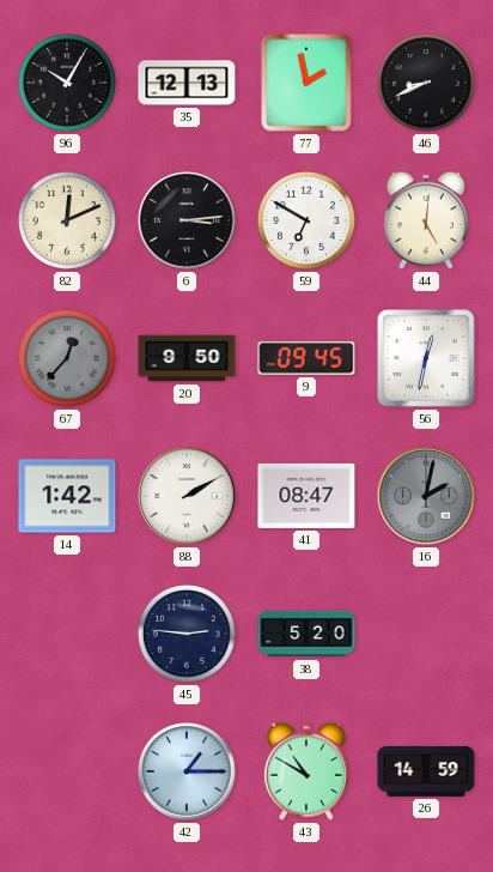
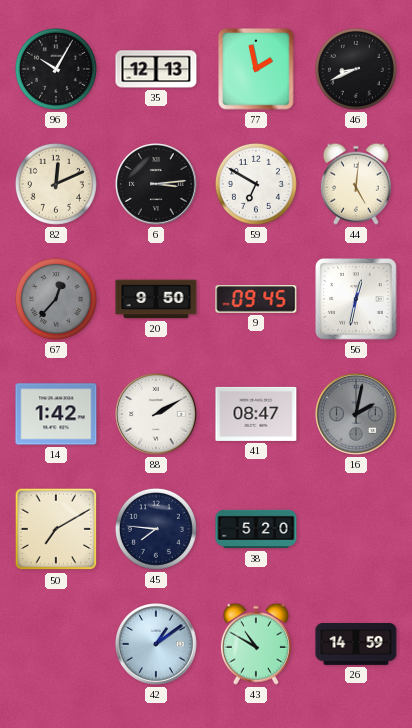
50: none -> 7:10
45: 2:46 -> 7:46
42: 1:15 -> 1:09
